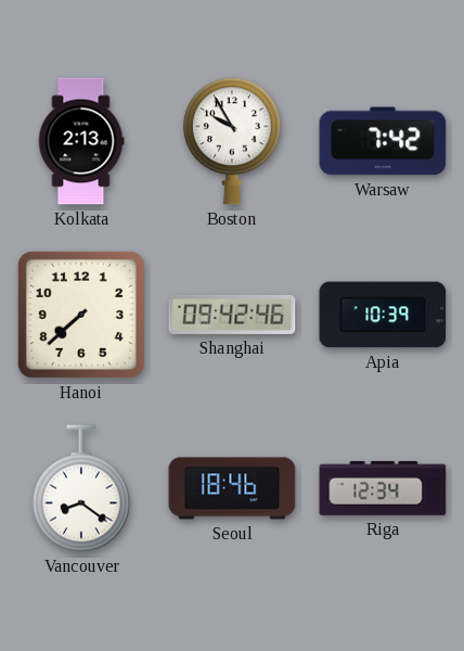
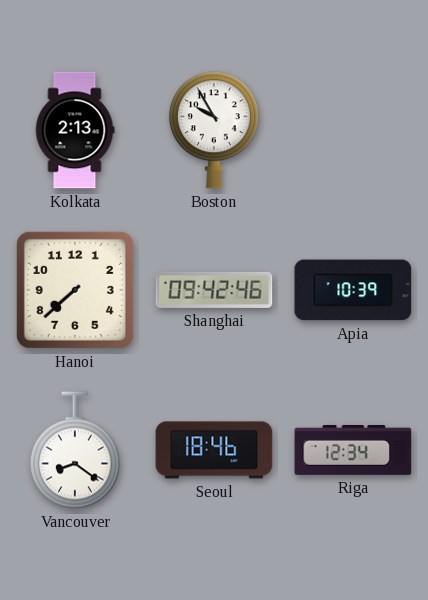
Warsaw: 7:42 -> none
